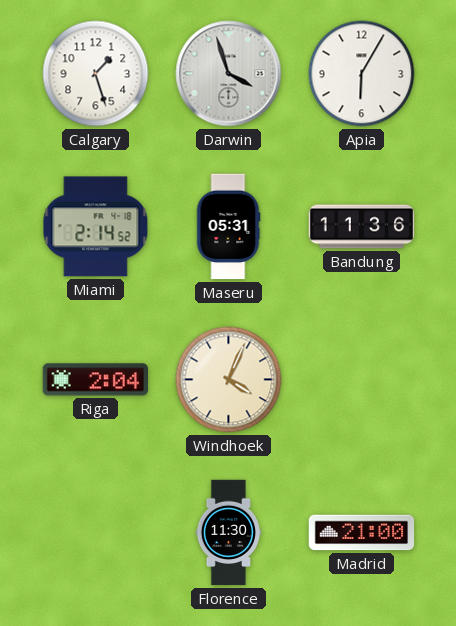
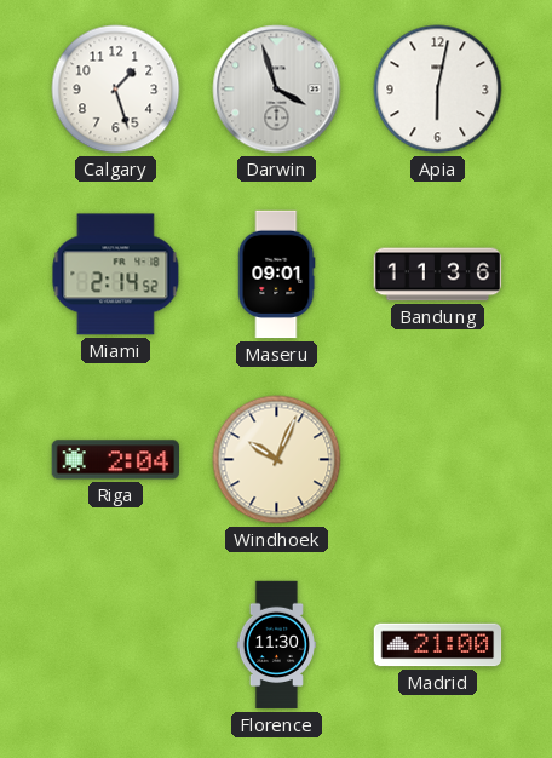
Apia: 6:05 -> 6:02
Maseru: 05:31 -> 09:01
Windhoek: 4:04 -> 10:04
